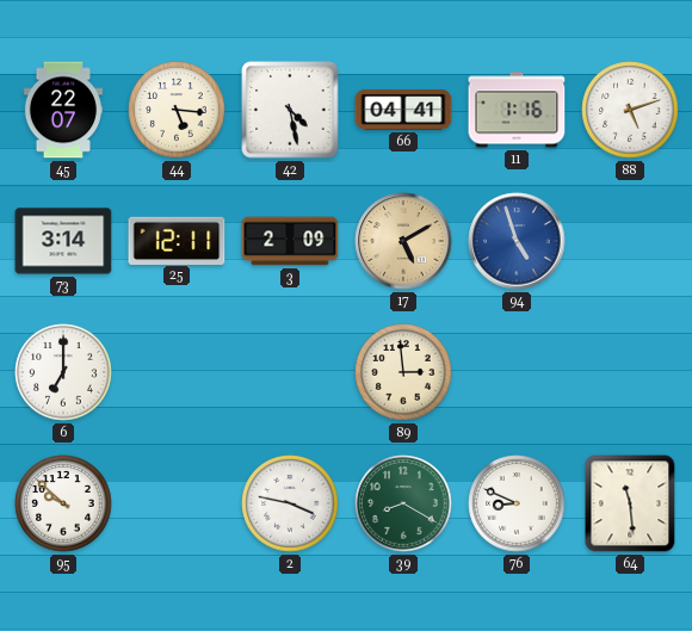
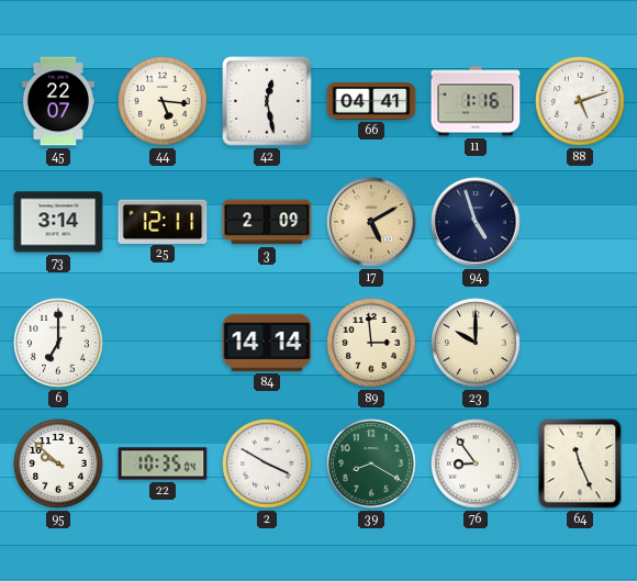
42: 4:28 -> 12:28
94 dial: blue -> navy
84: none -> 14:14
23: none -> 10:00
22: none -> 10:35
2: 3:47 -> 3:50
76: 8:49 -> 8:54
64: 11:29 -> 11:26
